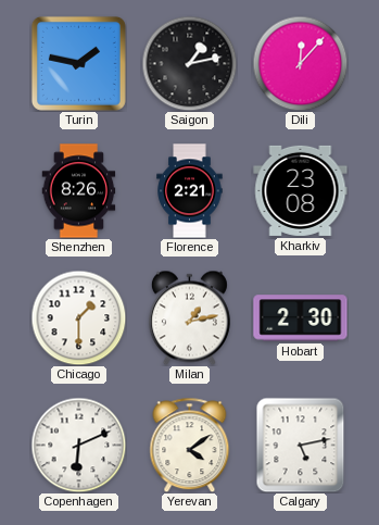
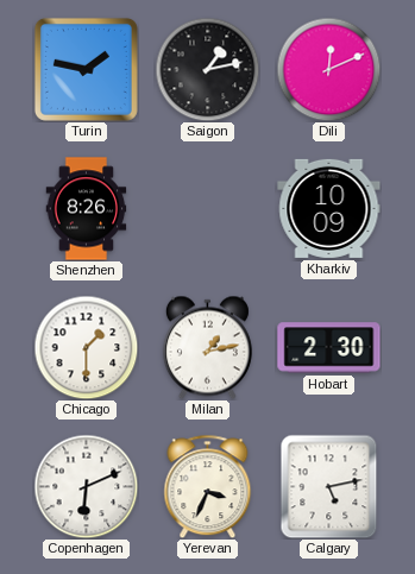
Dili: 12:07 -> 12:11
Florence: 2:21 -> none
Kharkiv: 23:08 -> 10:09
Yerevan: 4:09 -> 3:34
